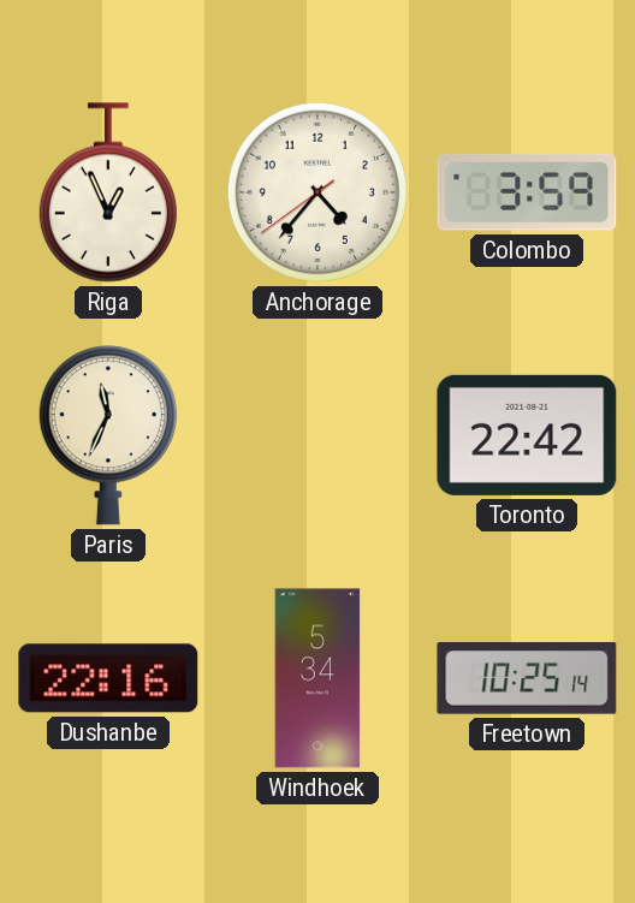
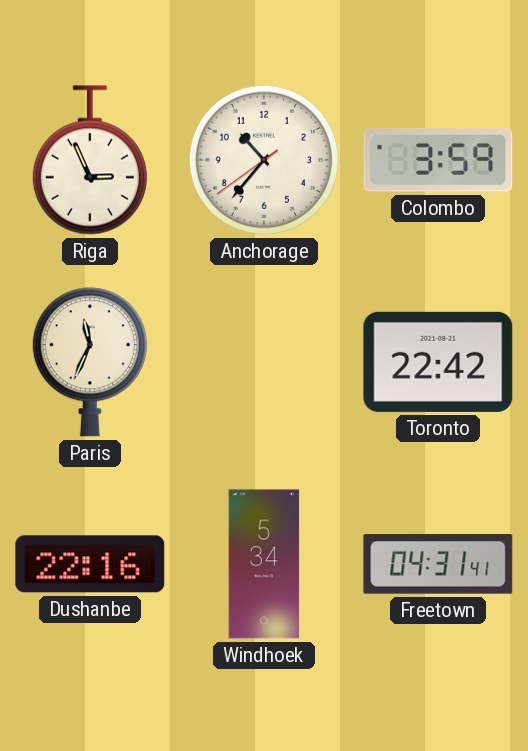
Riga: 12:56 -> 2:56
Anchorage: 4:36 -> 10:36
Freetown: 10:25 -> 04:31
